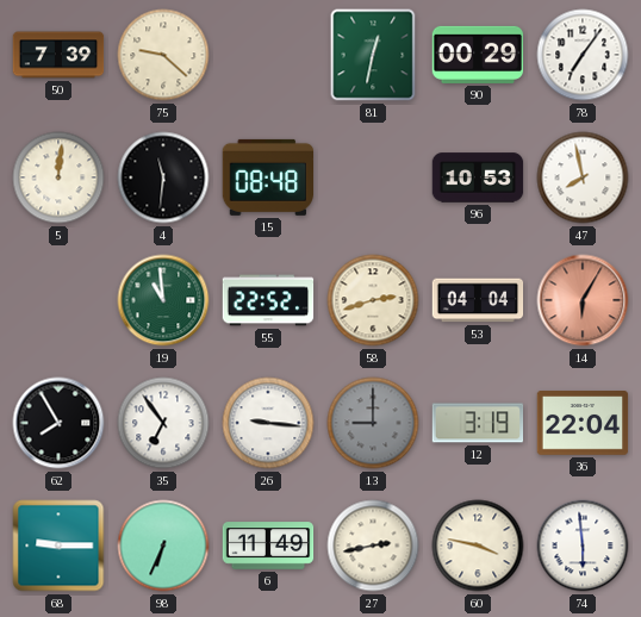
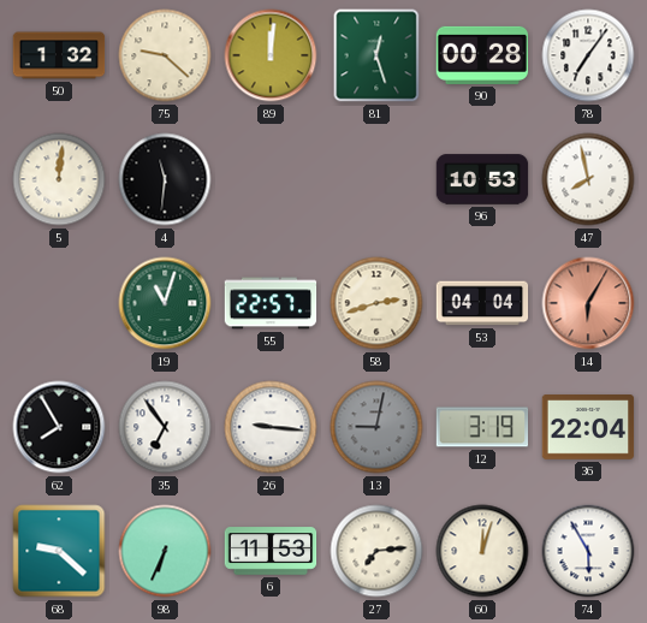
50: 7:39 -> 1:32
89: none -> 12:01
81: 12:32 -> 12:27
90: 00:29 -> 00:28
15: 08:48 -> none
19: 10:59 -> 11:03
55: 22:52 -> 22:57
13: 9:00 -> 9:02
68: 9:15 -> 9:22
6: 11:49 -> 11:53
27: 2:43 -> 7:14
60: 3:47 -> 12:03
74: 5:59 -> 5:55
